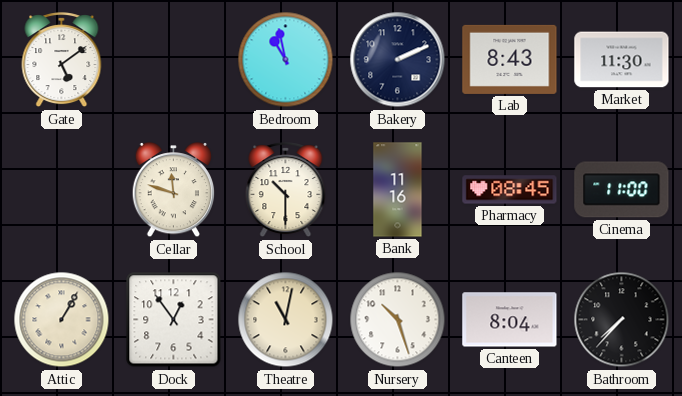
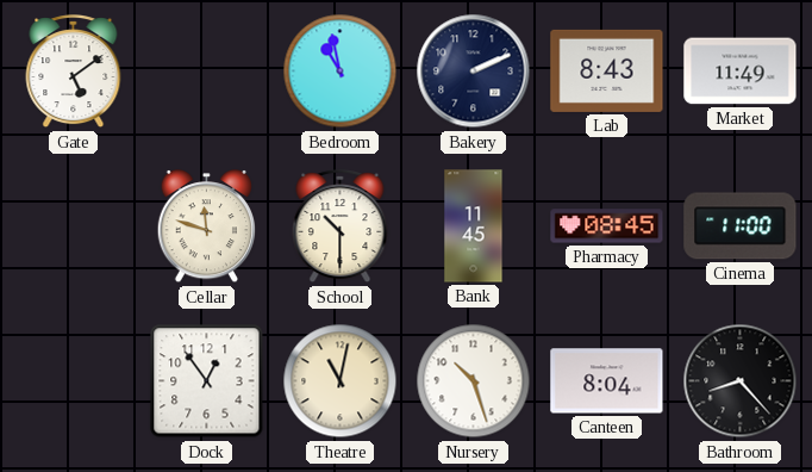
Market: 11:30 -> 11:49
Bank: 11:16 -> 11:45
Attic: 1:05 -> none
Bathroom: 7:37 -> 8:23
